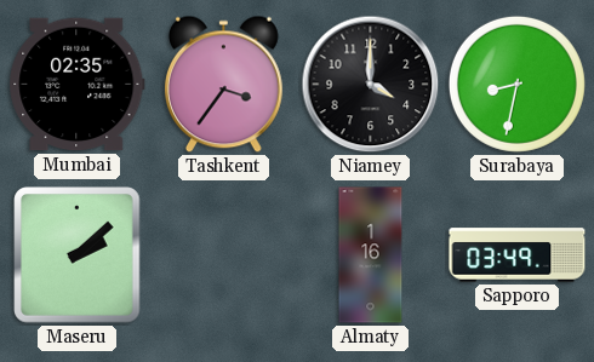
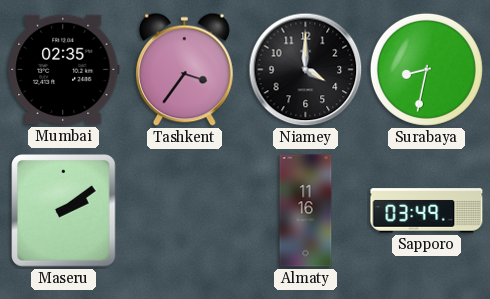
Maseru: 2:08 -> 2:09
Almaty: 1:16 -> 11:16
